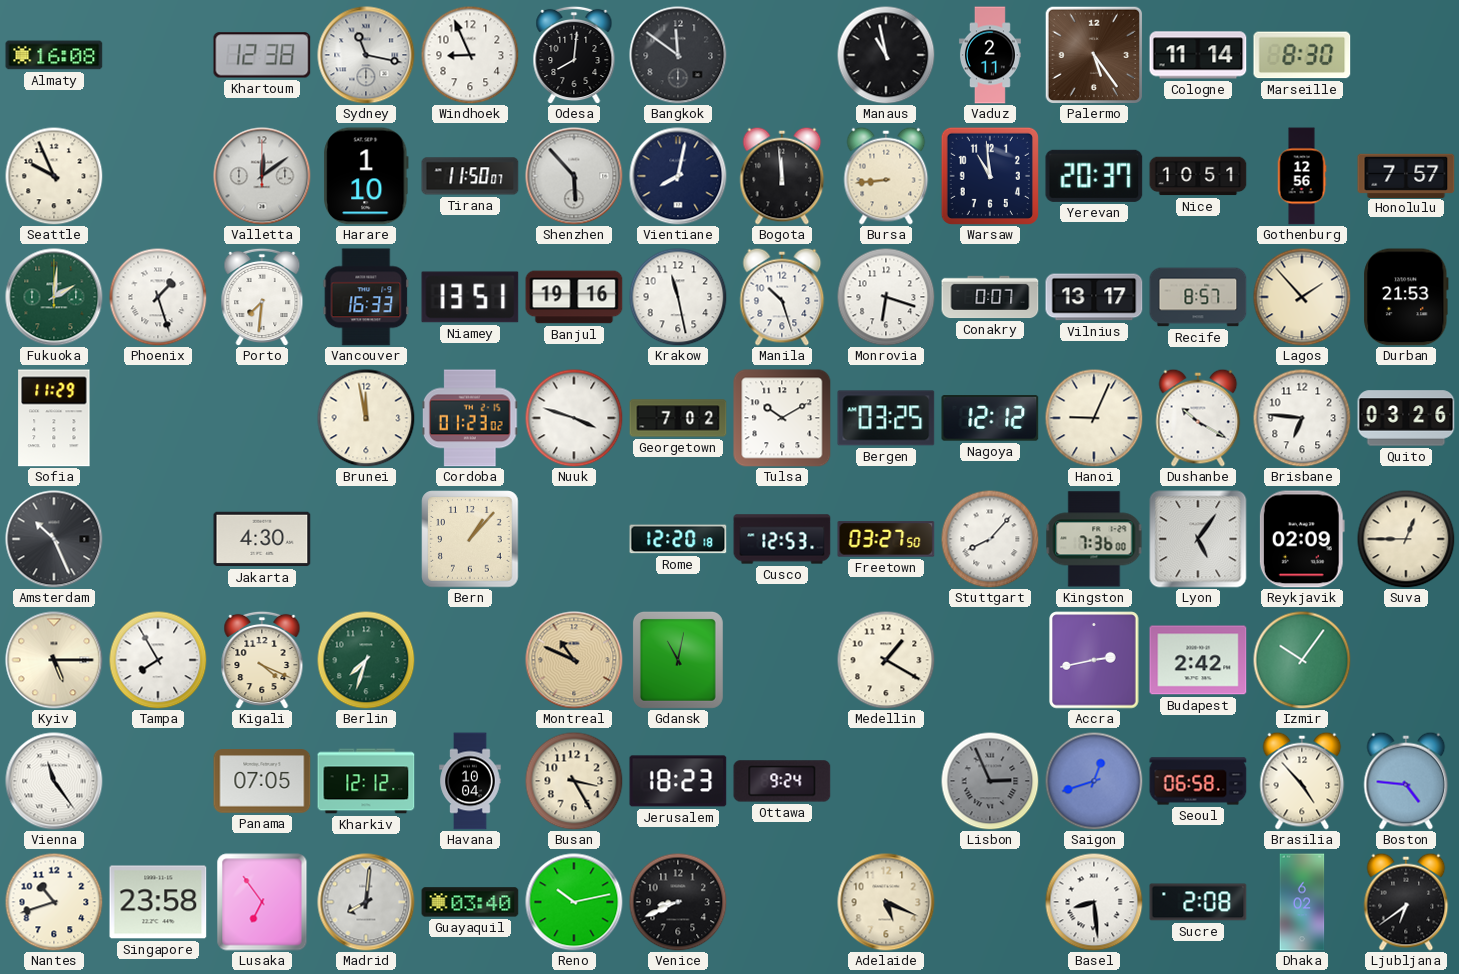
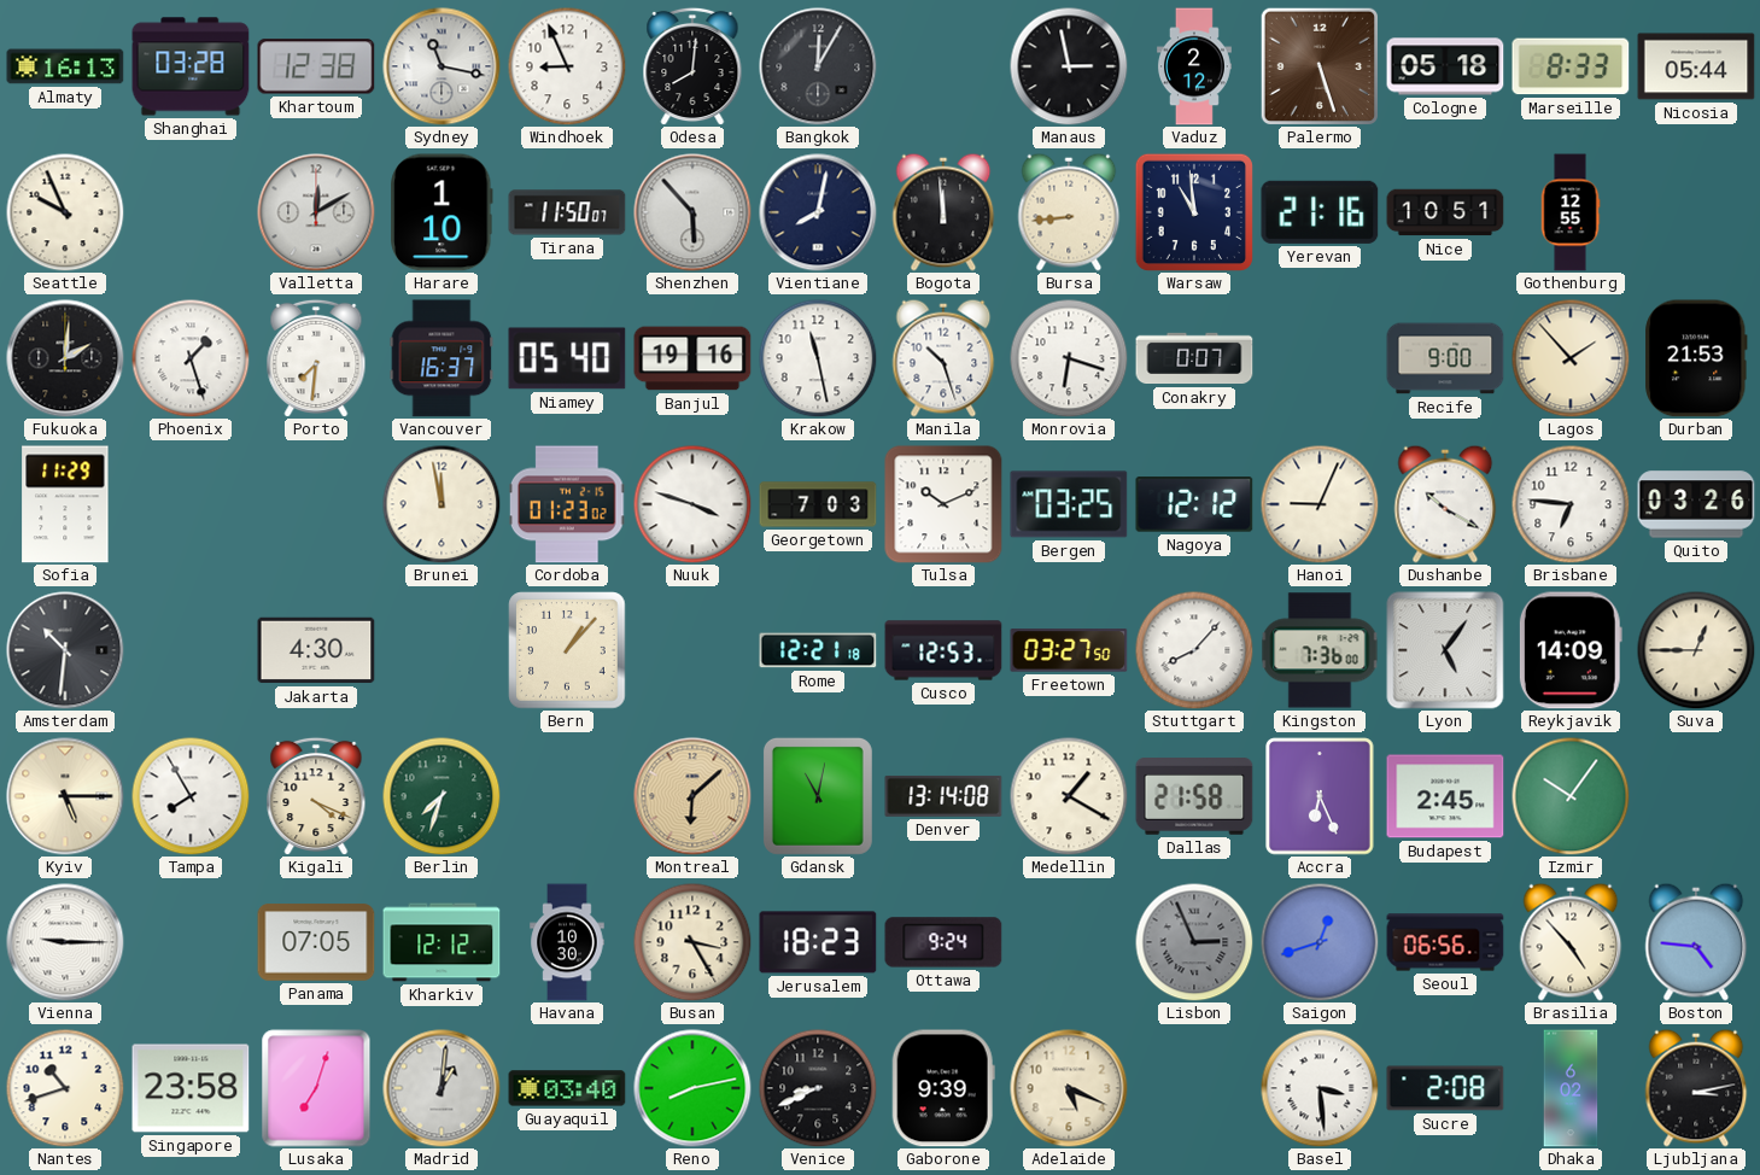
Almaty: 16:08 -> 16:13
Shanghai: none -> 03:28
Bangkok: 11:51 -> 12:05
Manaus: 10:58 -> 2:58
Vaduz: 2:11 -> 2:12
Palermo: 5:24 -> 5:27
Cologne: 11:14 -> 05:18
Marseille: 8:30 -> 8:33
Nicosia: none -> 05:44
Valletta: 12:09 -> 12:10
Yerevan: 20:37 -> 21:16
Gothenburg: 12:56 -> 12:55
Honolulu: 7:57 -> none
Fukuoka dial: green -> black
Vancouver: 16:33 -> 16:37
Niamey: 13:51 -> 05:40
Vilnius: 13:17 -> none
Recife: 8:57 -> 9:00
Georgetown: 7:02 -> 7:03
Tulsa: 10:10 -> 10:11
Amsterdam: 10:26 -> 10:31
Rome: 12:20 -> 12:21
Reykjavik: 02:09 -> 14:09
Montreal: 10:49 -> 6:08
Denver: none -> 13:14
Dallas: none -> 21:58
Accra: 2:43 -> 6:26
Budapest: 2:42 -> 2:45
Vienna: 11:24 -> 9:15
Havana: 10:04 -> 10:30
Seoul: 06:58 -> 06:56
Lusaka: 6:54 -> 7:03
Madrid: 8:01 -> 1:01
Reno: 10:13 -> 8:13
Gaborone: none -> 9:39
Basel: 8:29 -> 3:29
Ljubljana: 6:39 -> 3:13
